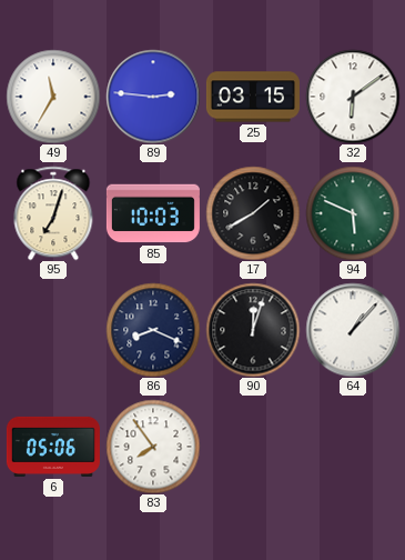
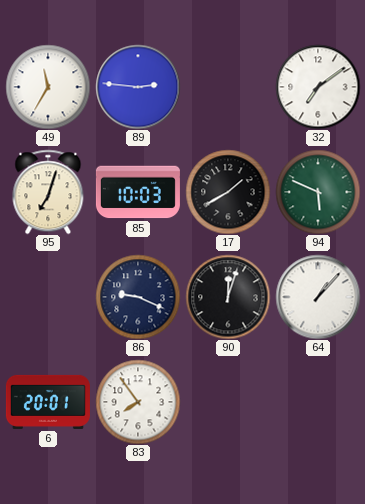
25: 03:15 -> none
32: 6:09 -> 7:09
86: 8:19 -> 9:19
6: 05:06 -> 20:01
